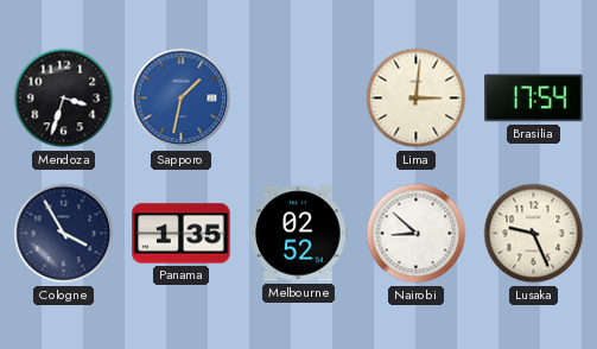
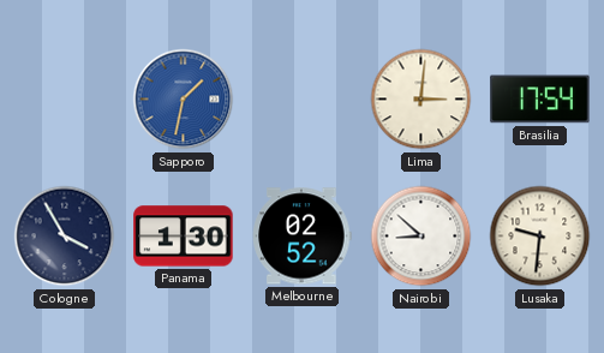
Mendoza: 3:33 -> none
Panama: 1:35 -> 1:30
Lusaka: 9:26 -> 9:31
